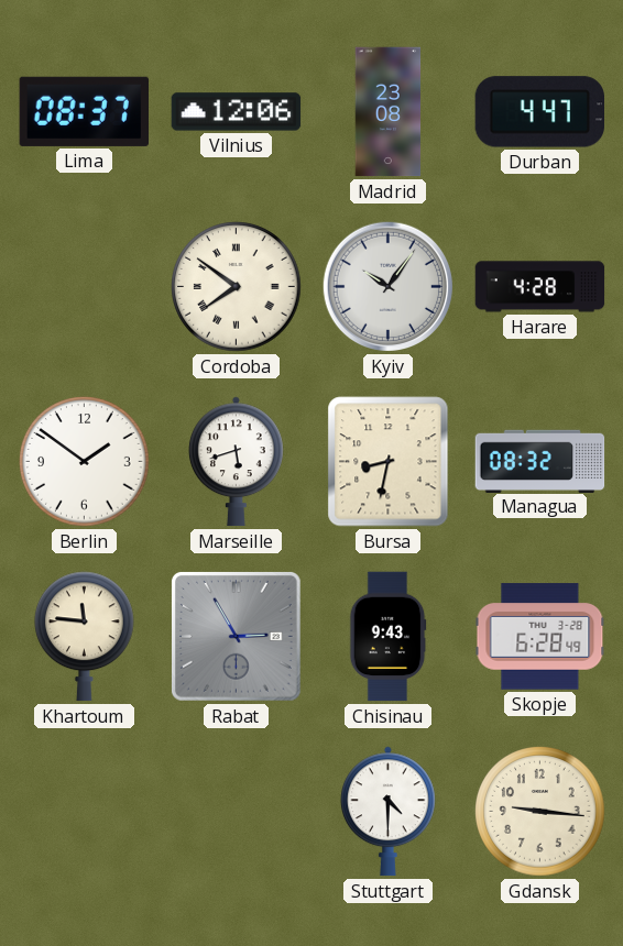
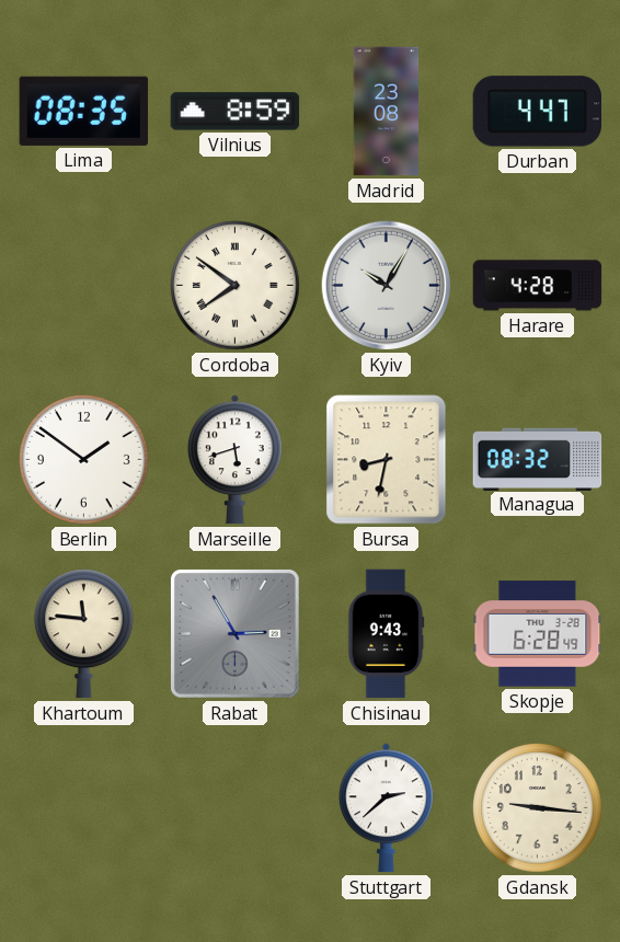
Lima: 08:37 -> 08:35
Vilnius: 12:06 -> 8:59
Kyiv: 10:06 -> 10:05
Stuttgart: 4:30 -> 2:38
